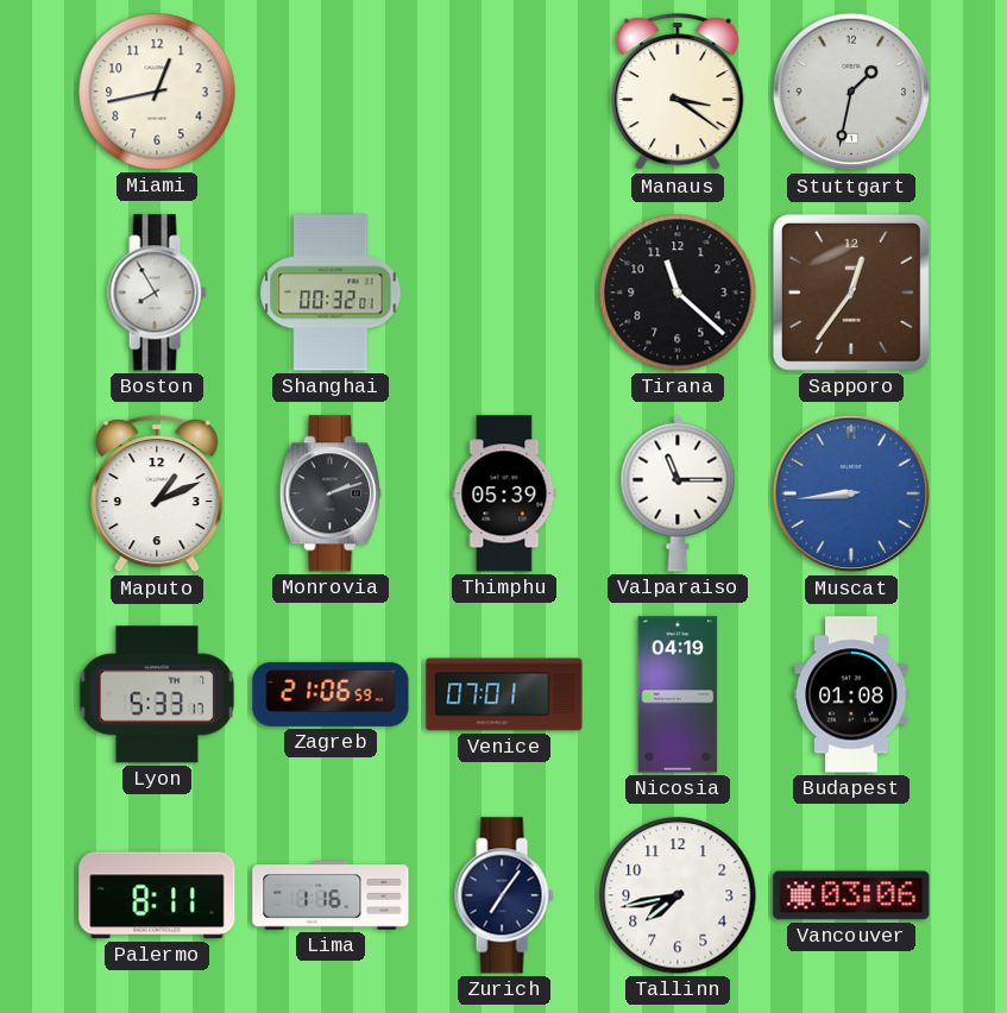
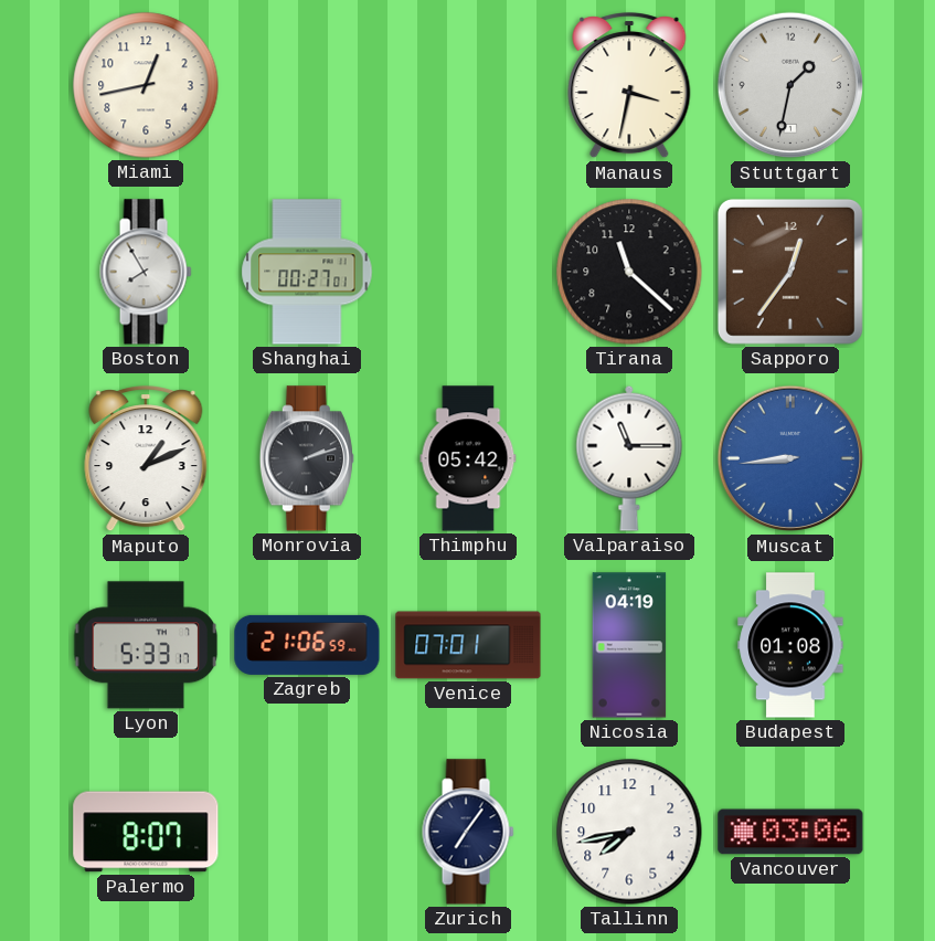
Manaus: 3:21 -> 3:32
Shanghai: 00:32 -> 00:27
Thimphu: 05:39 -> 05:42
Palermo: 8:11 -> 8:07
Lima: 1:16 -> none
